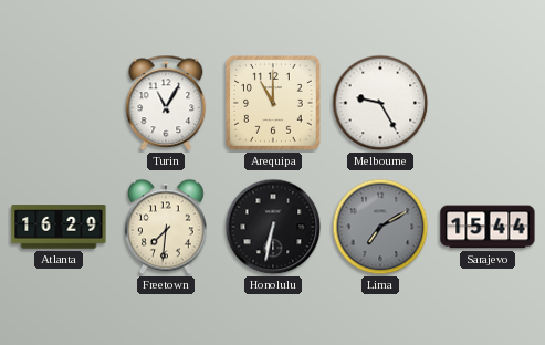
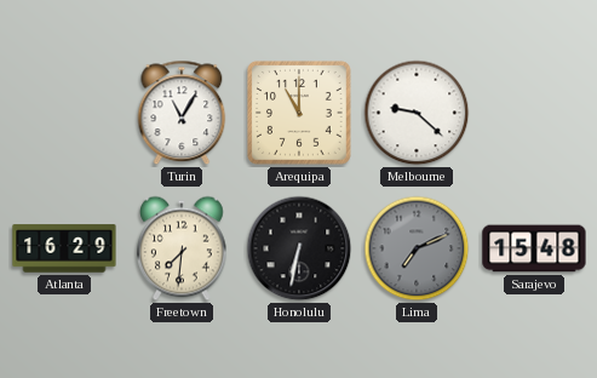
Melbourne: 9:25 -> 9:22
Lima: 7:10 -> 7:11
Sarajevo: 15:44 -> 15:48
